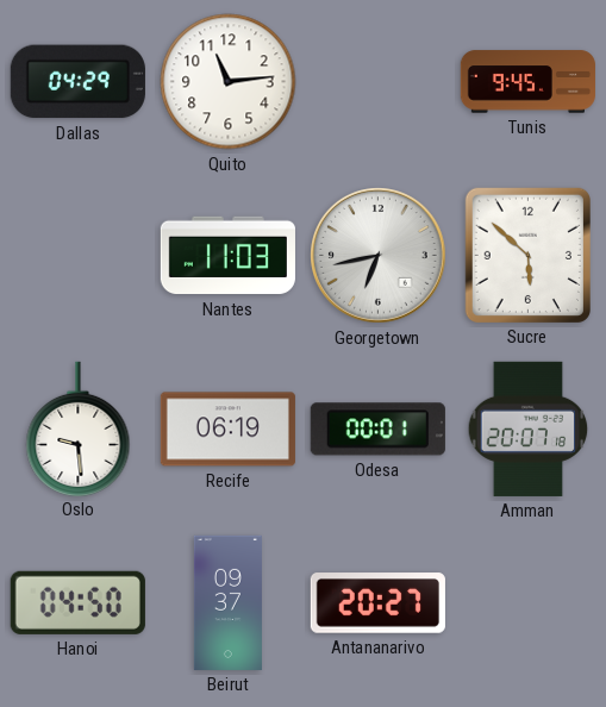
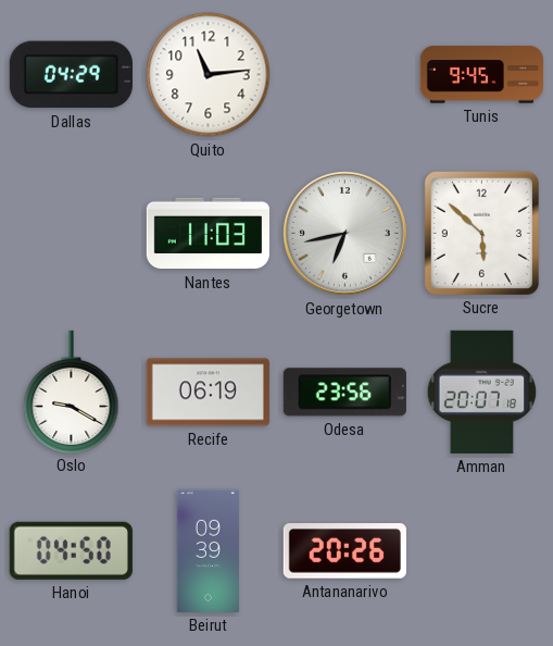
Oslo: 9:29 -> 9:20
Odesa: 00:01 -> 23:56
Beirut: 09:37 -> 09:39
Antananarivo: 20:27 -> 20:26
